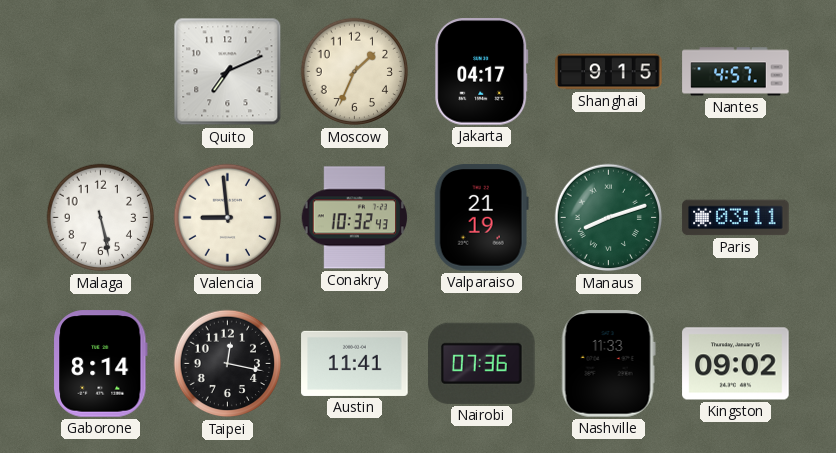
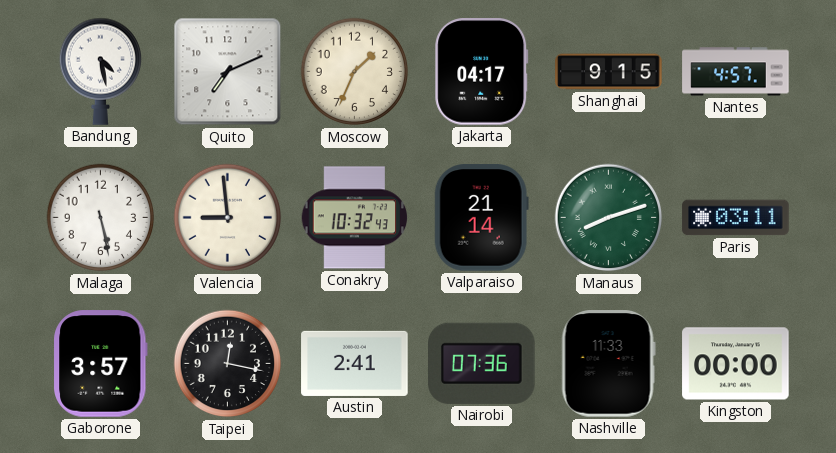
Bandung: none -> 4:28
Valparaiso: 21:19 -> 21:14
Gaborone: 8:14 -> 3:57
Austin: 11:41 -> 2:41
Kingston: 09:02 -> 00:00
